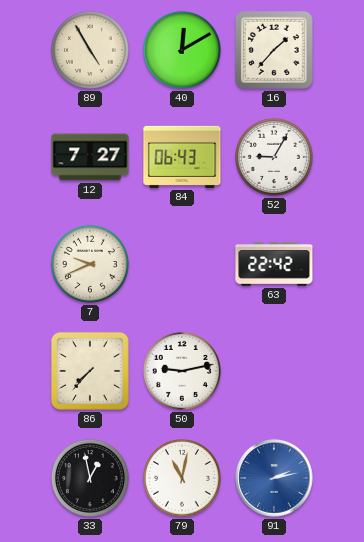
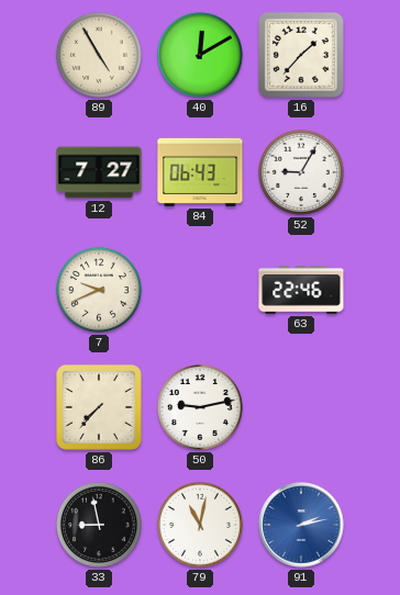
63: 22:42 -> 22:46
33: 12:58 -> 8:58
